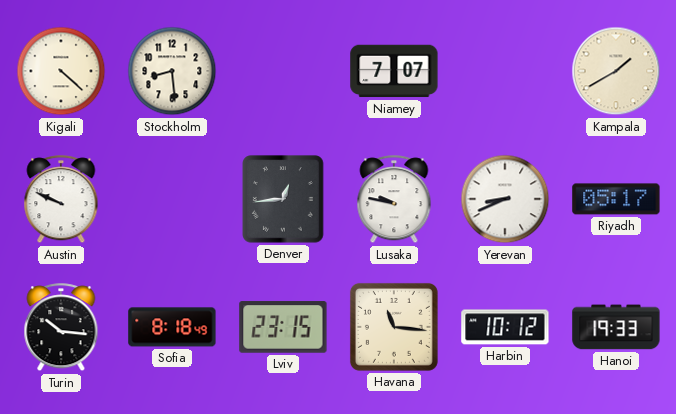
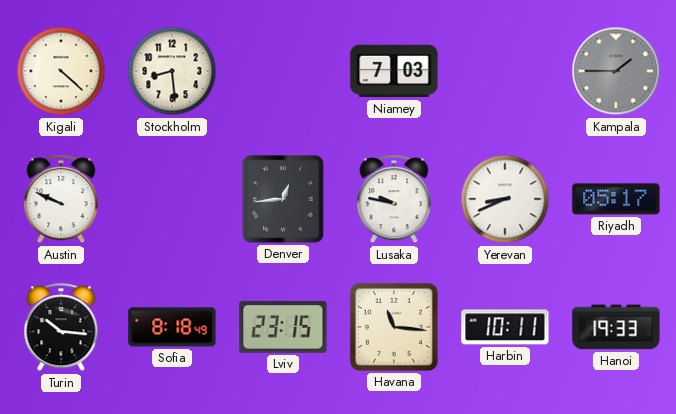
Niamey: 7:07 -> 7:03
Kampala: 1:40 -> 1:45
Kampala dial: cream -> grey
Harbin: 10:12 -> 10:11
